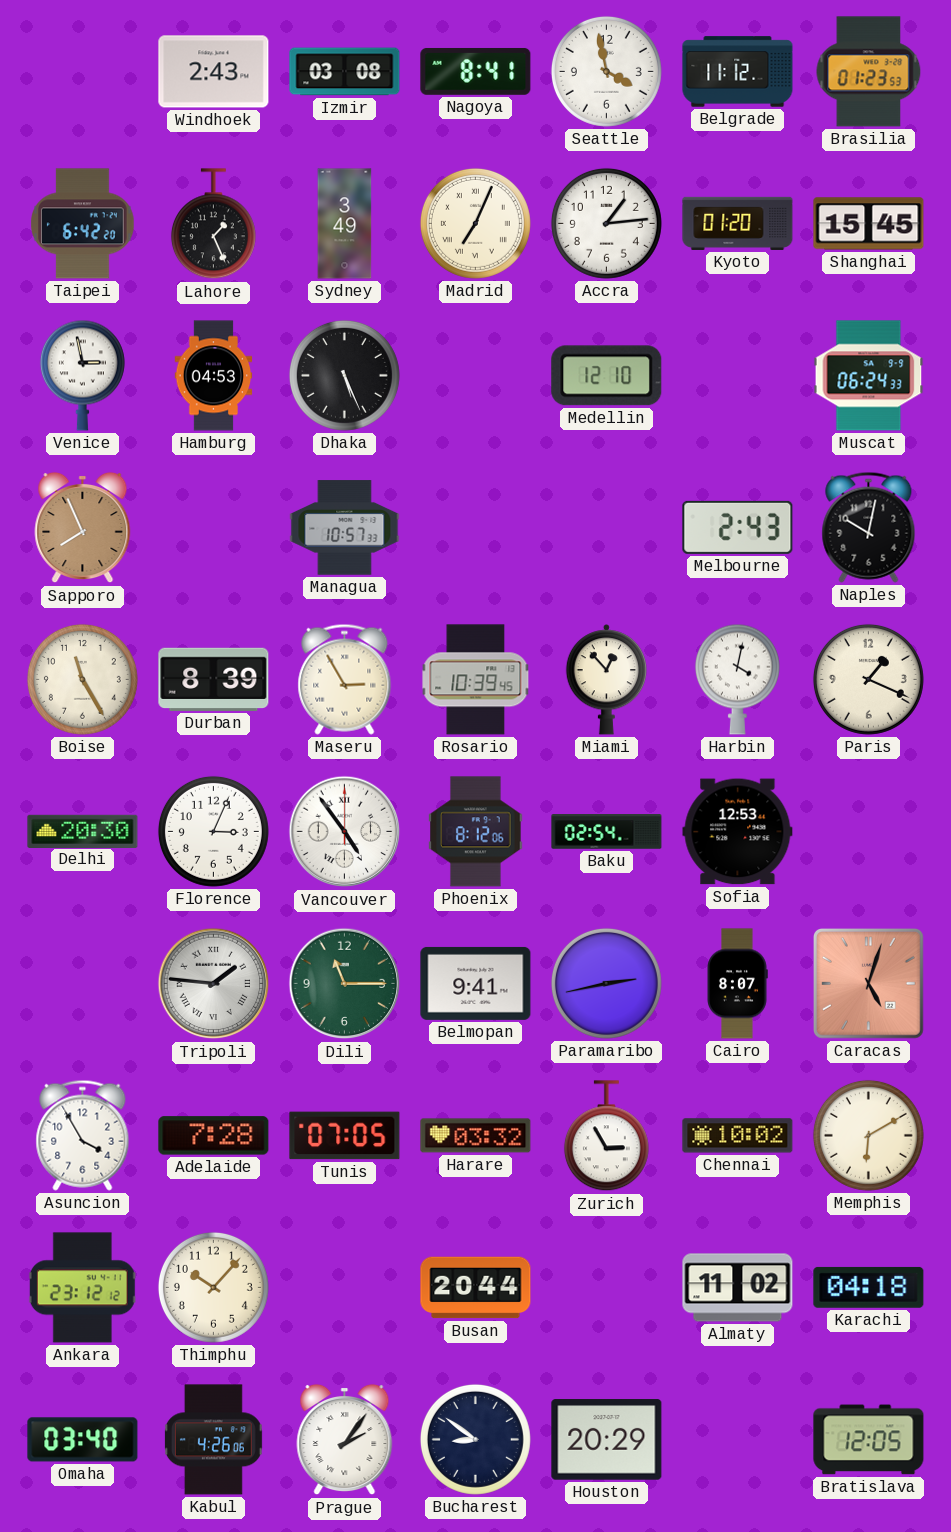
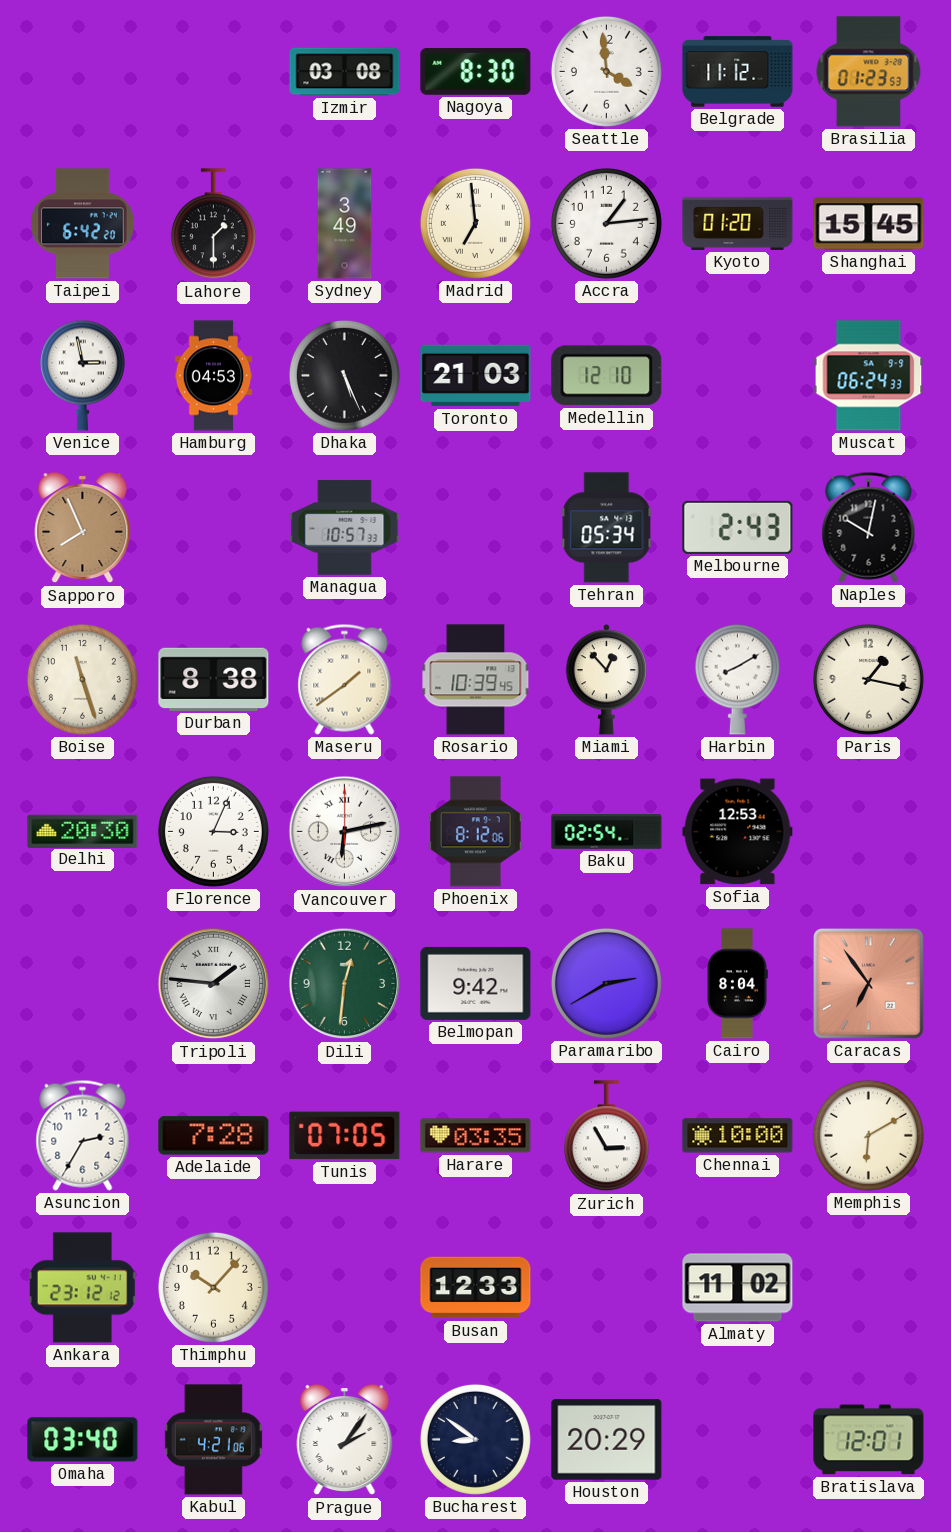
Windhoek: 2:43 -> none
Nagoya: 8:41 -> 8:30
Seattle: 3:58 -> 3:59
Lahore: 1:26 -> 1:30
Madrid: 7:04 -> 6:59
Toronto: none -> 21:03
Tehran: none -> 05:34
Boise: 11:25 -> 11:27
Durban: 8:39 -> 8:38
Maseru: 2:55 -> 1:39
Harbin: 4:02 -> 8:10
Paris: 1:19 -> 1:17
Vancouver: 4:54 -> 6:13
Dili: 11:15 -> 12:31
Belmopan: 9:41 -> 9:42
Paramaribo: 2:43 -> 2:40
Cairo: 8:07 -> 8:04
Caracas: 5:03 -> 6:54
Asuncion: 3:55 -> 2:35
Harare: 03:32 -> 03:35
Chennai: 10:02 -> 10:00
Busan: 20:44 -> 12:33
Karachi: 04:18 -> none
Kabul: 4:26 -> 4:21
Bratislava: 12:05 -> 12:01
